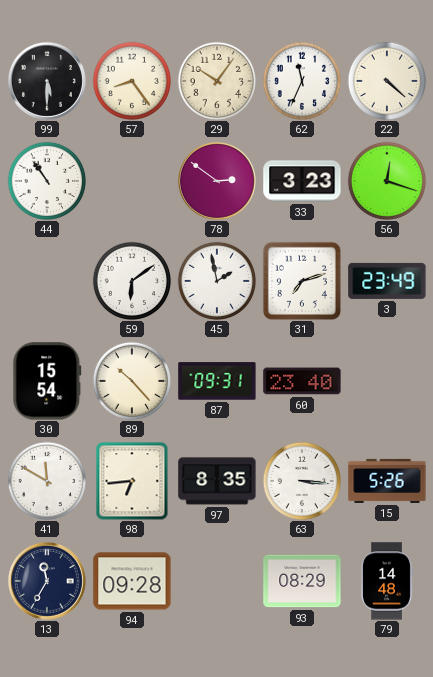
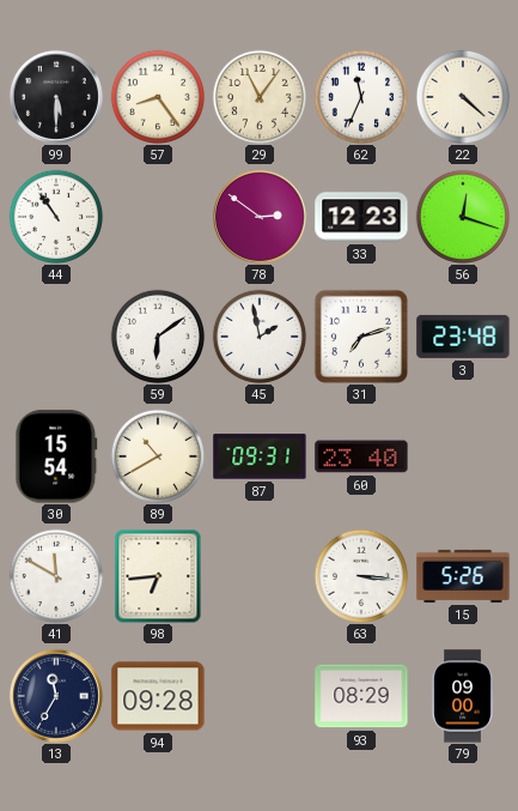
29: 10:06 -> 11:06
33: 3:23 -> 12:23
3: 23:49 -> 23:48
89: 10:23 -> 10:40
97: 8:35 -> none
79: 14:48 -> 09:00
